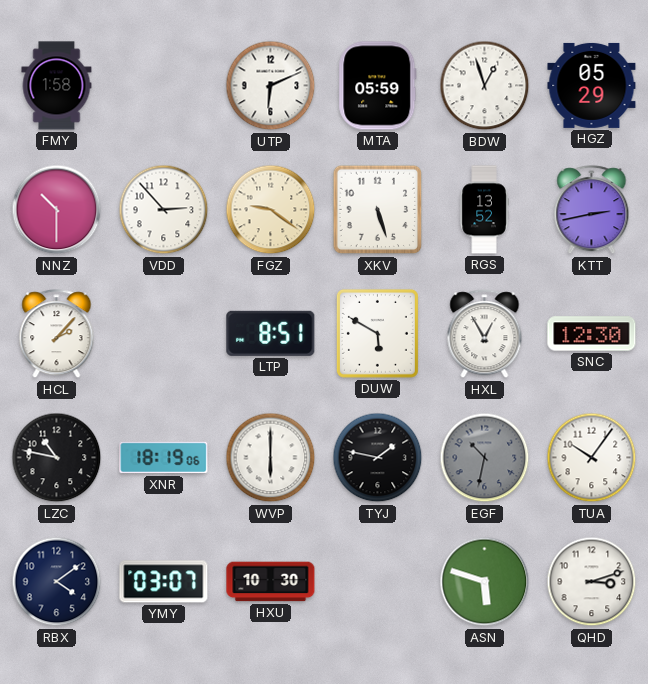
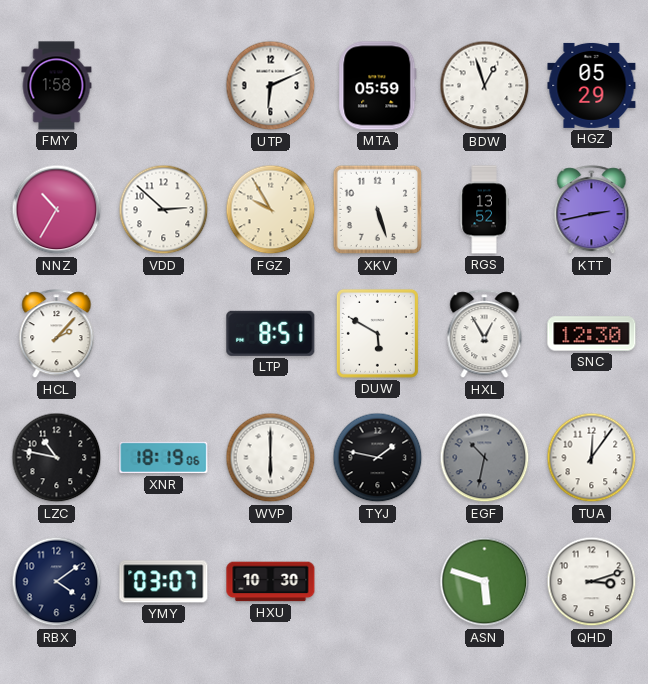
NNZ: 10:30 -> 10:35
VDD: 2:53 -> 2:52
FGZ: 9:21 -> 9:55
TUA: 10:06 -> 12:06
